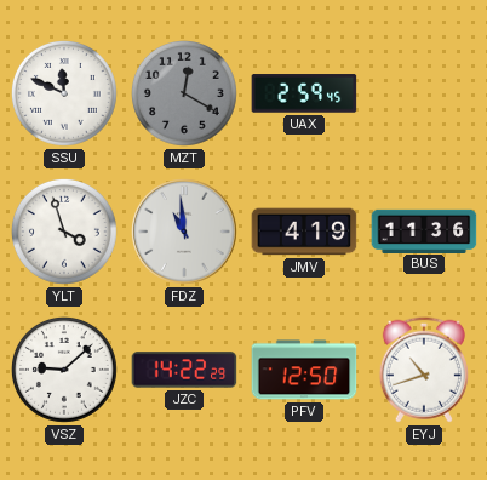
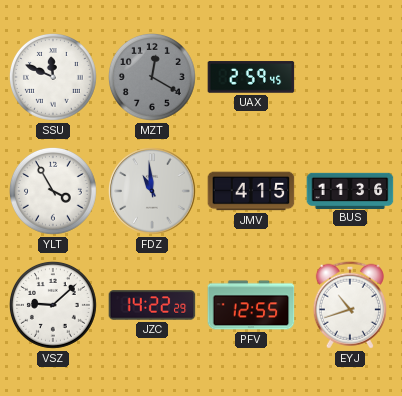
YLT: 3:57 -> 3:55
JMV: 4:19 -> 4:15
PFV: 12:50 -> 12:55
